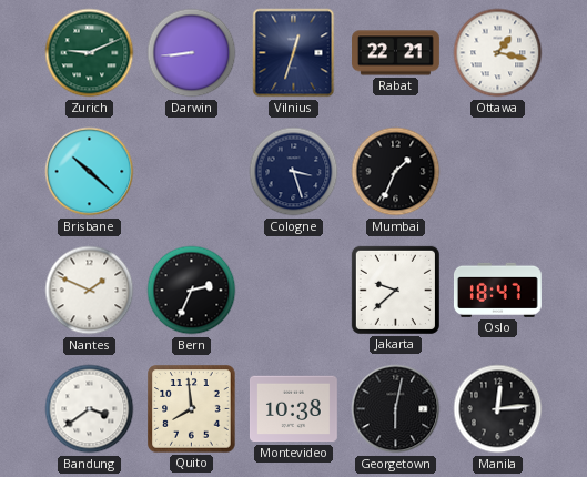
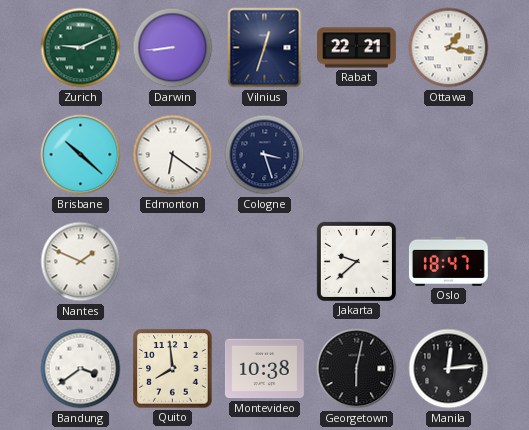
Edmonton: none -> 6:21
Mumbai: 1:34 -> none
Bern: 2:34 -> none
